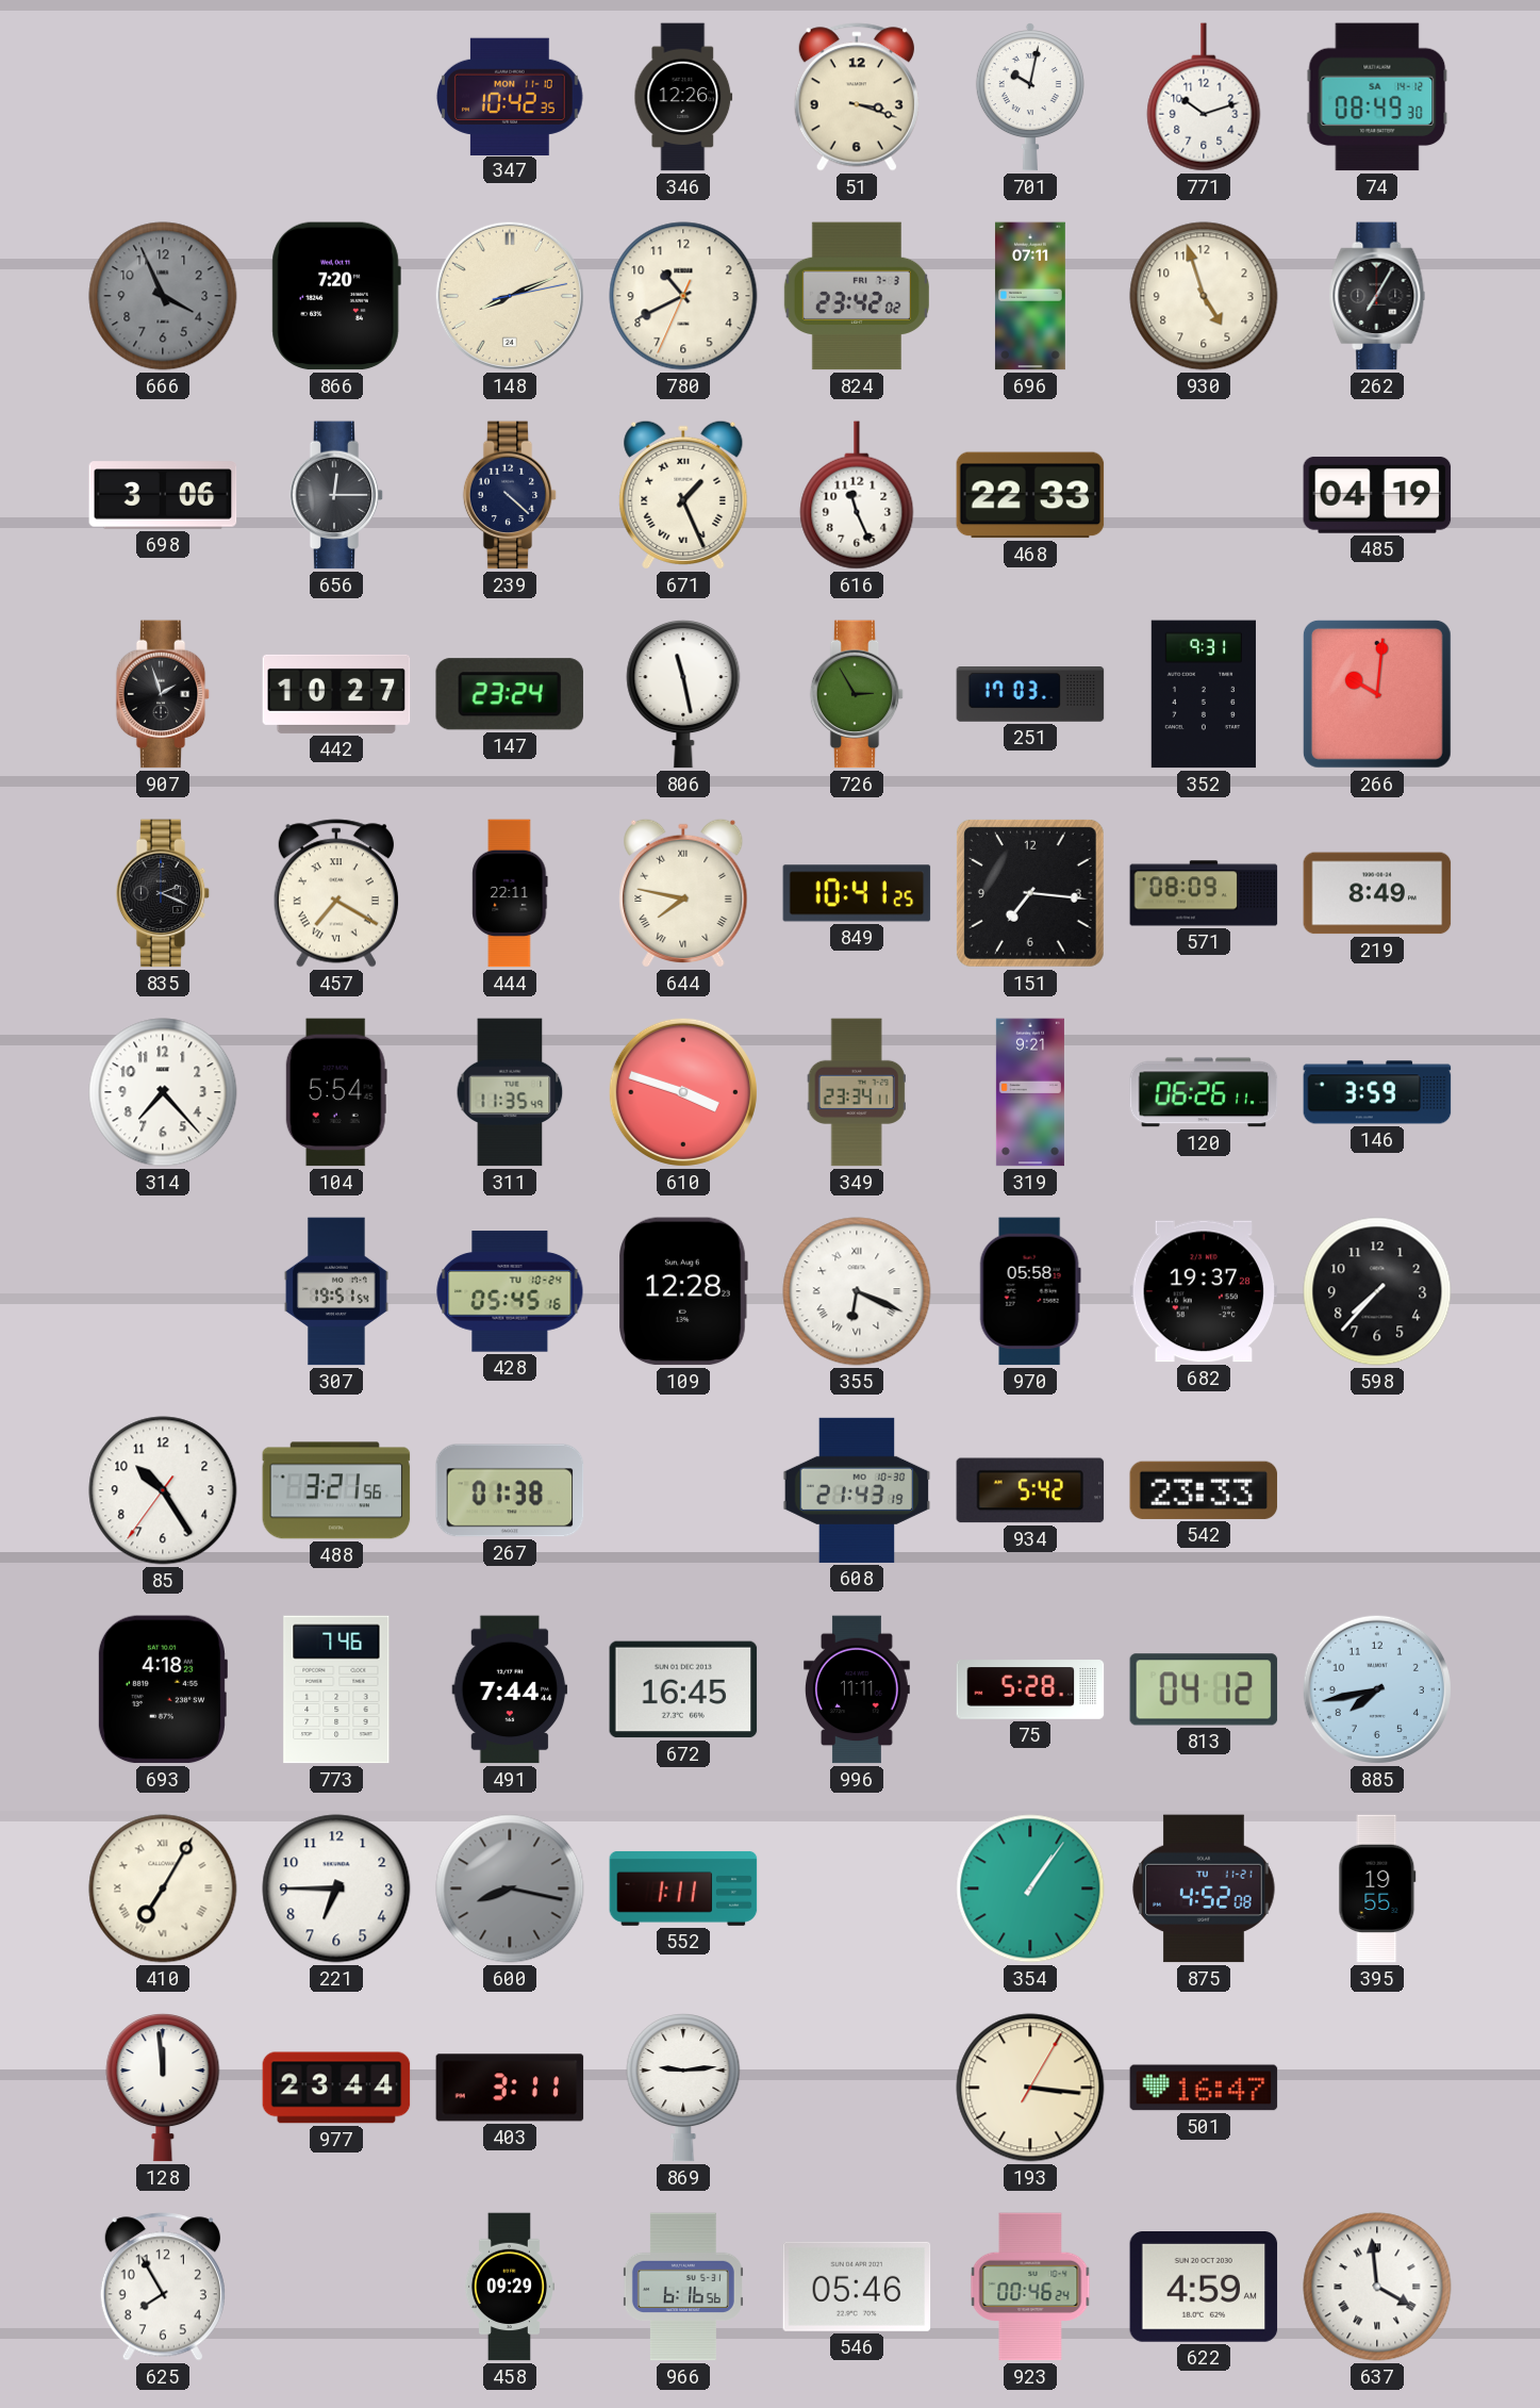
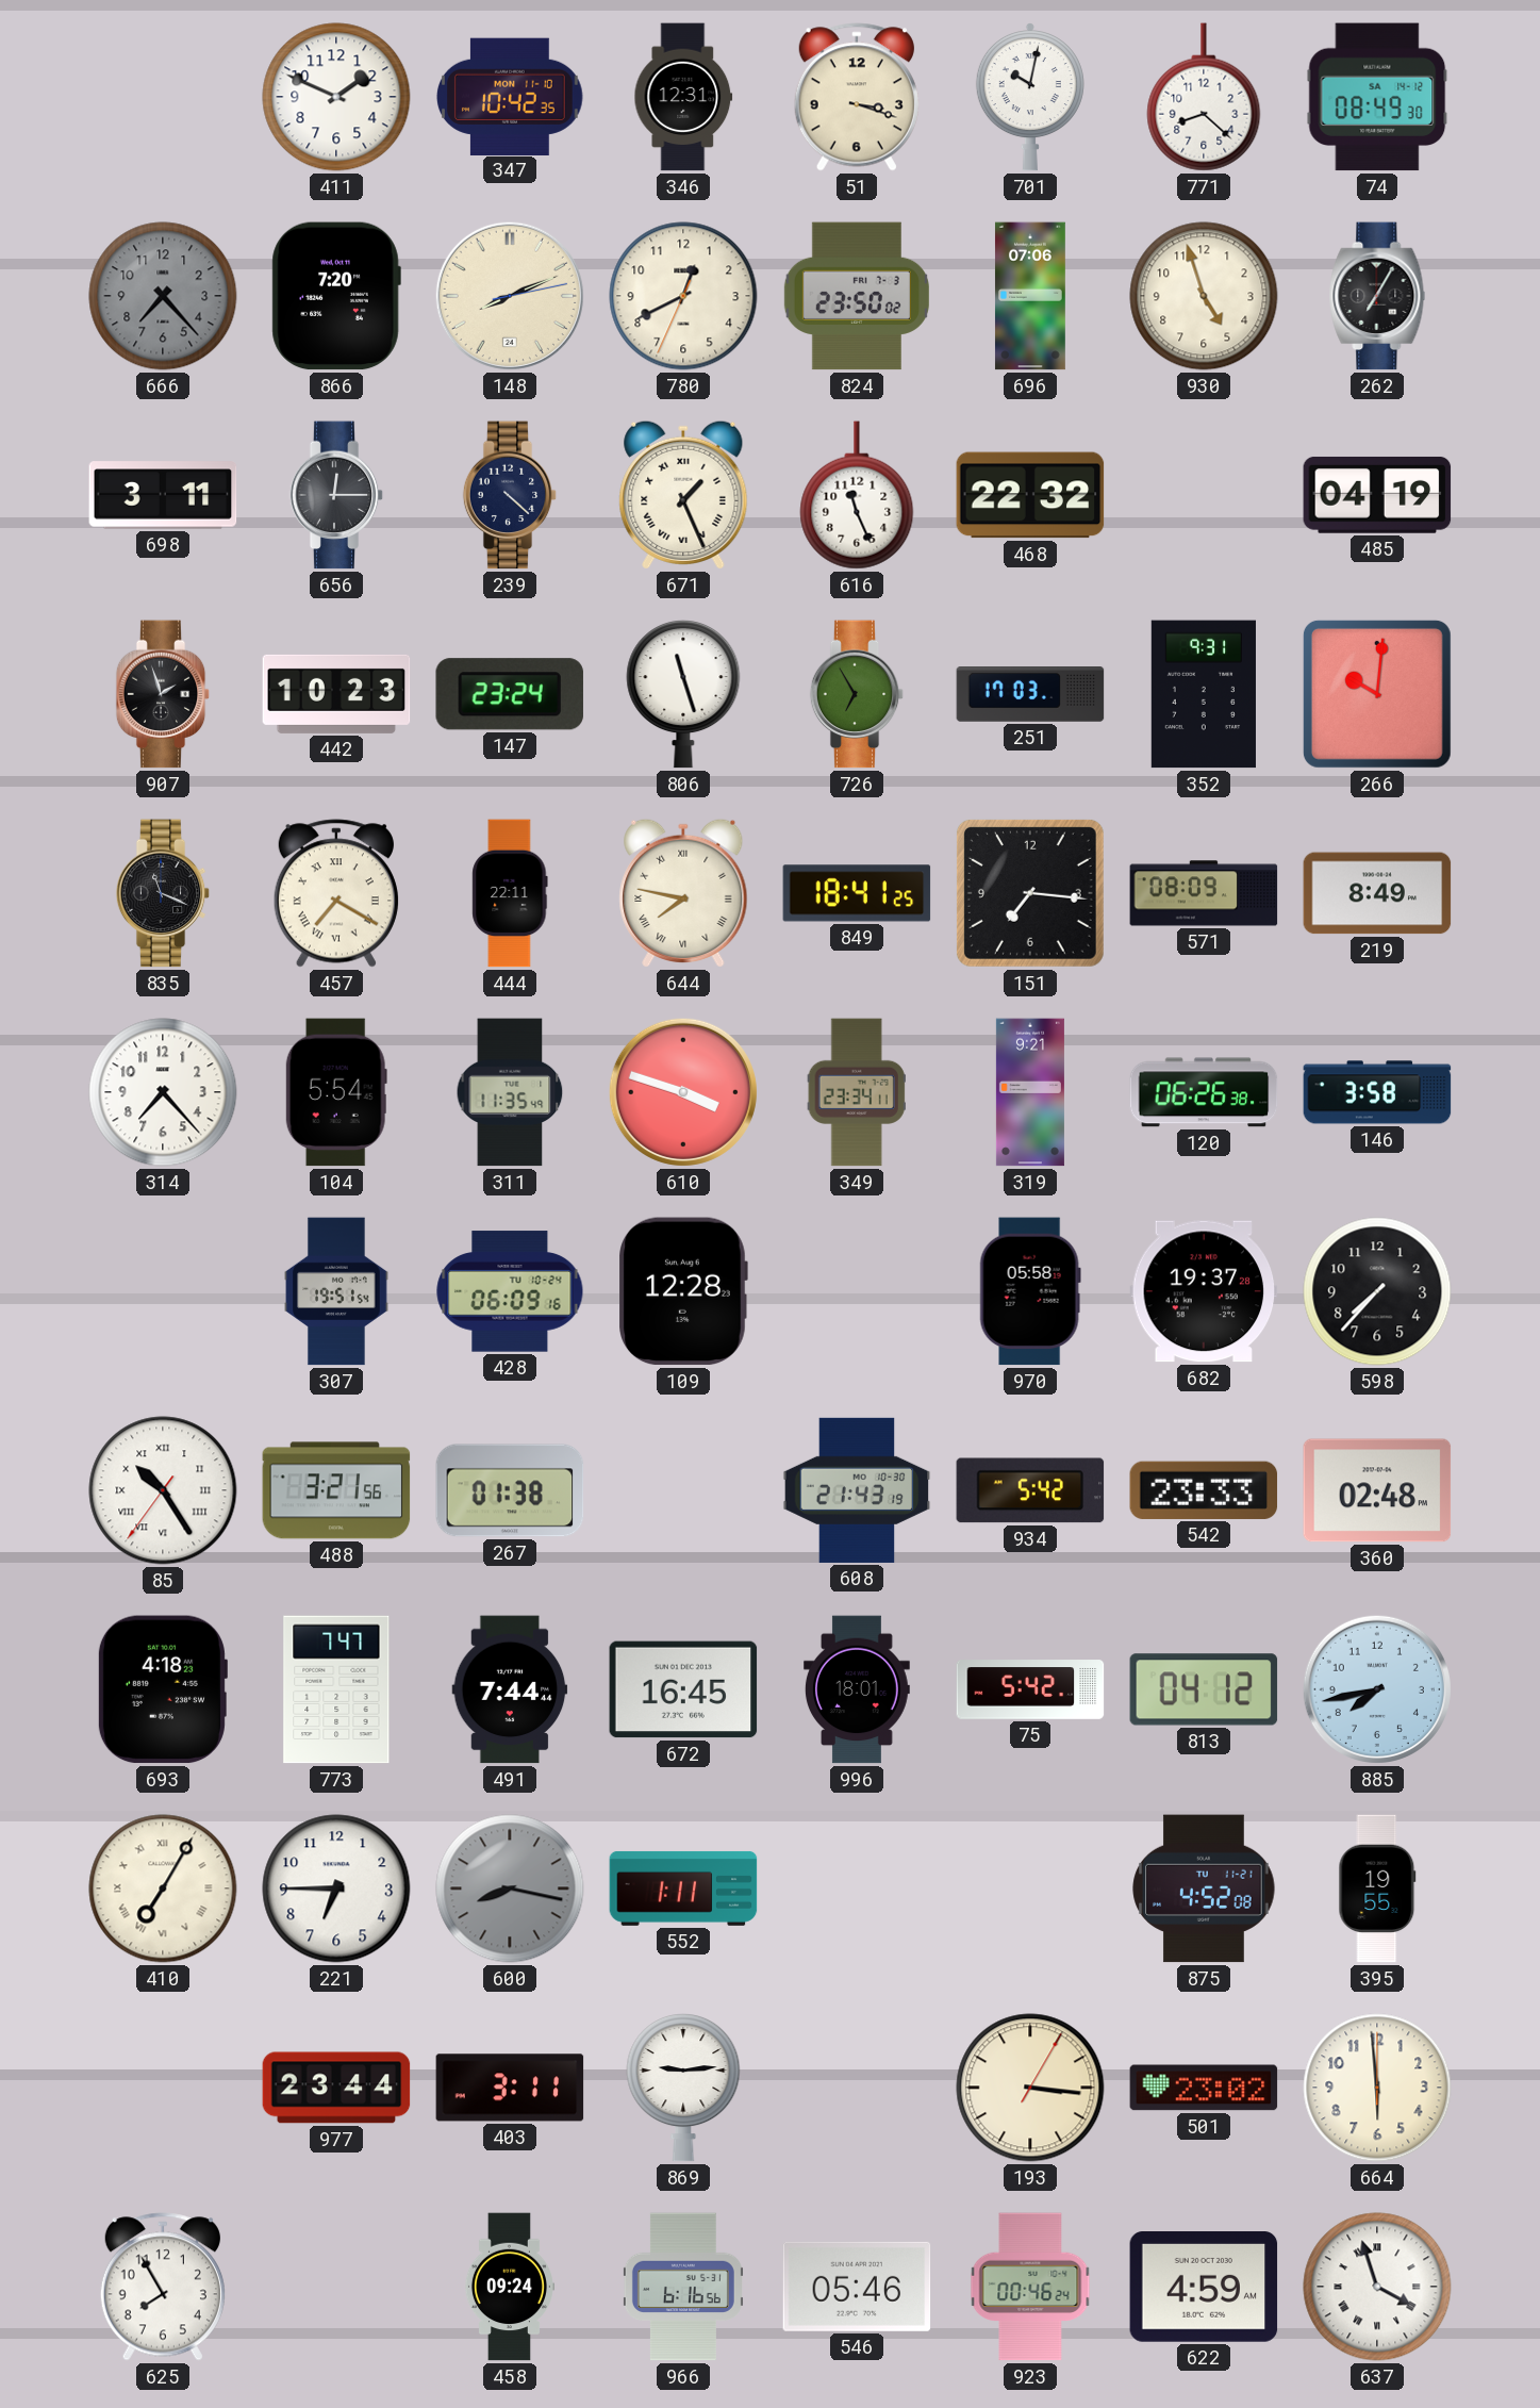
411: none -> 1:49
346: 12:26 -> 12:31
771: 10:12 -> 8:22
666: 3:56 -> 7:23
780: 10:40 -> 12:40
824: 23:42 -> 23:50
696: 07:11 -> 07:06
698: 3:06 -> 3:11
468: 22:33 -> 22:32
442: 10:27 -> 10:23
806: 11:28 -> 11:27
726: 2:55 -> 6:55
835: 2:19 -> 11:19
849: 10:41 -> 18:41
120: 06:26:11 -> 06:26:38
146: 3:59 -> 3:58
428: 05:45 -> 06:09
355: 6:19 -> none
85 numerals: Arabic -> Roman
360: none -> 02:48
773: 7:46 -> 7:47
996: 11:11 -> 18:01
75: 5:28 -> 5:42
354: 1:06 -> none
128: 11:59 -> none
501: 16:47 -> 23:02
664: none -> 5:59
458: 09:29 -> 09:24
637: 3:59 -> 3:57
